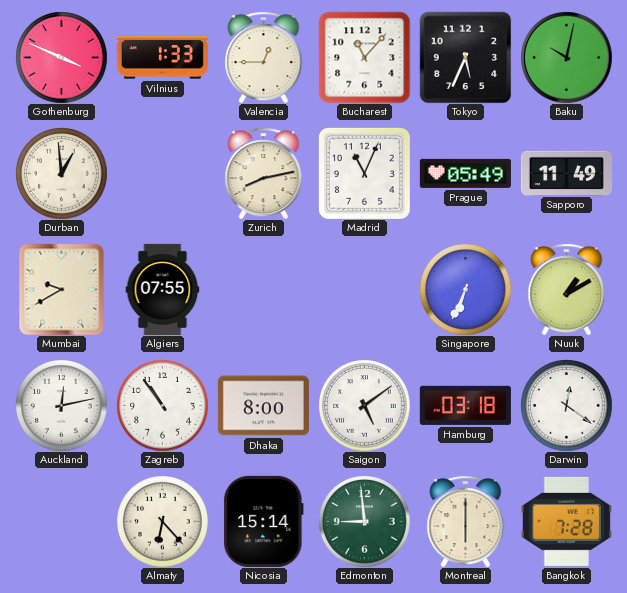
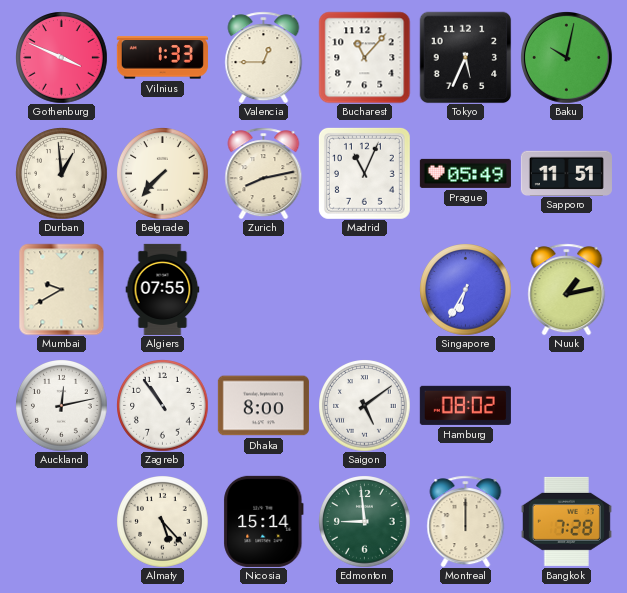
Belgrade: none -> 7:37
Sapporo: 11:49 -> 11:51
Singapore: 6:34 -> 6:35
Nuuk: 1:10 -> 1:13
Hamburg: 03:18 -> 08:02
Darwin: 12:21 -> none
Almaty: 6:23 -> 5:23
Montreal: 6:00 -> 12:00
